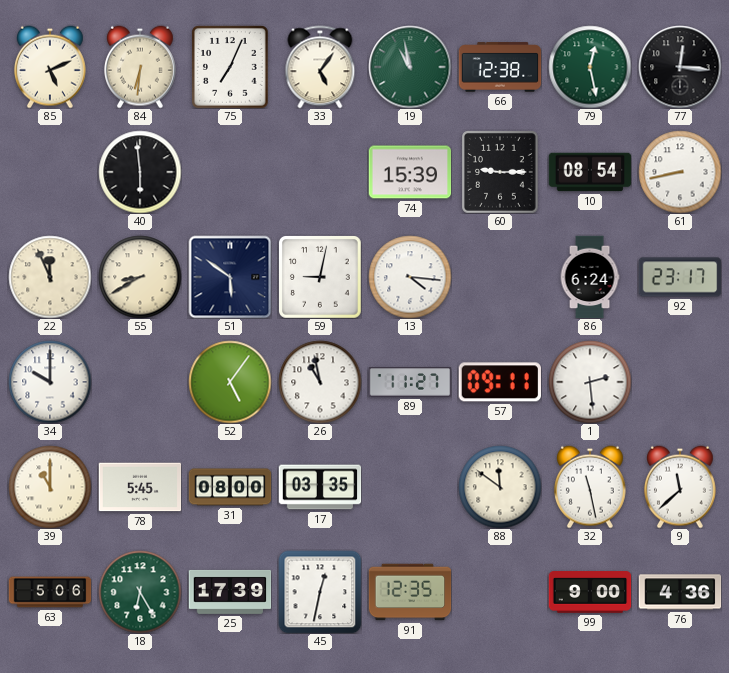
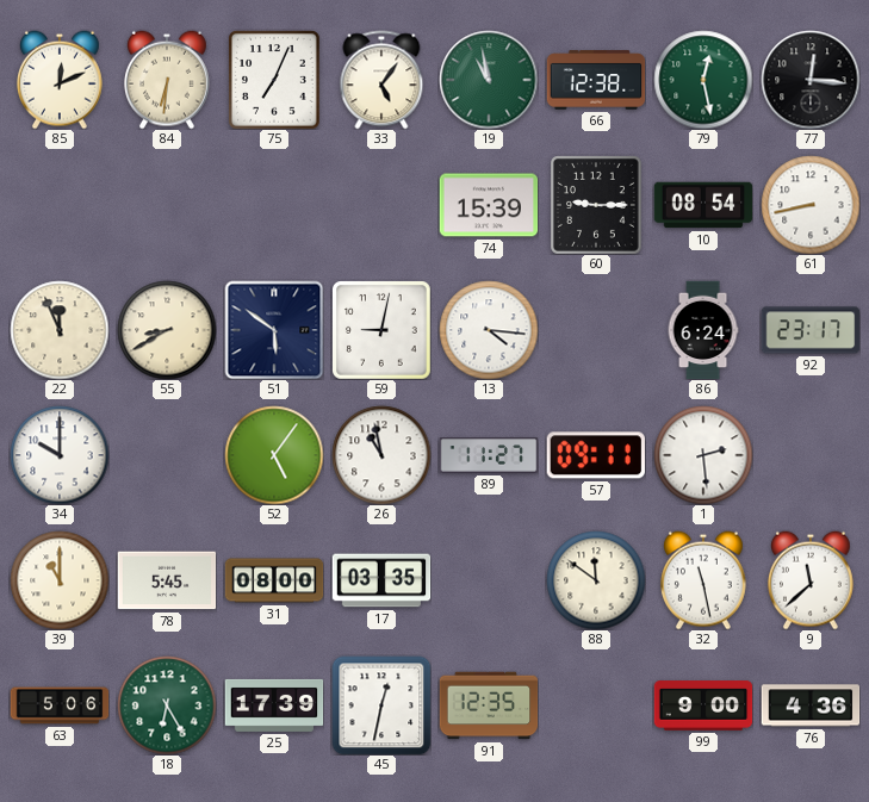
85: 5:11 -> 12:11
40: 5:59 -> none
